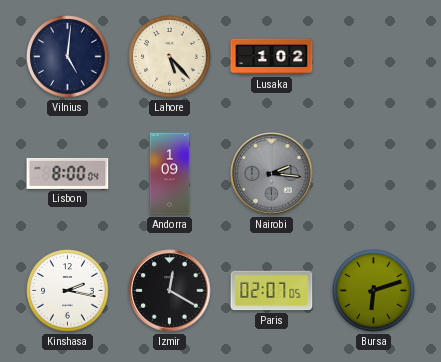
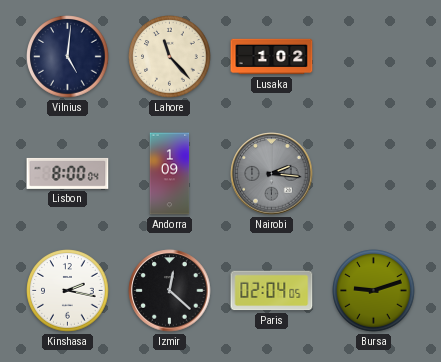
Lahore: 5:23 -> 11:23
Izmir: 12:20 -> 12:22
Paris: 02:07 -> 02:04
Bursa: 6:12 -> 9:12
